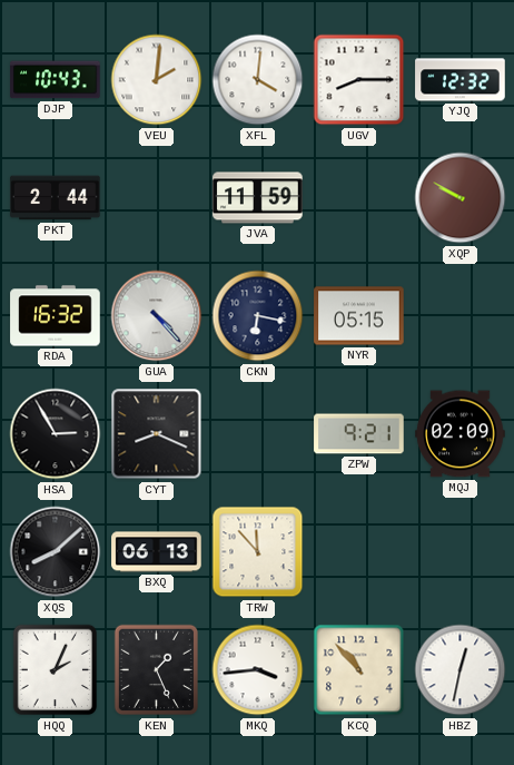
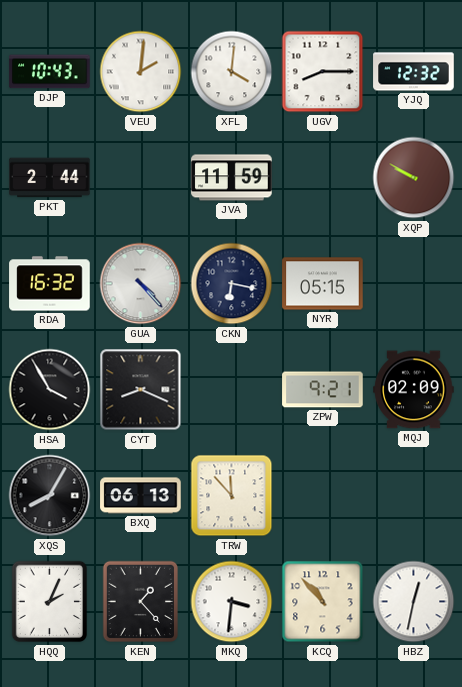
HSA: 2:55 -> 3:55
XQS: 8:08 -> 8:05
KEN: 1:26 -> 1:23
MKQ: 3:44 -> 3:31
